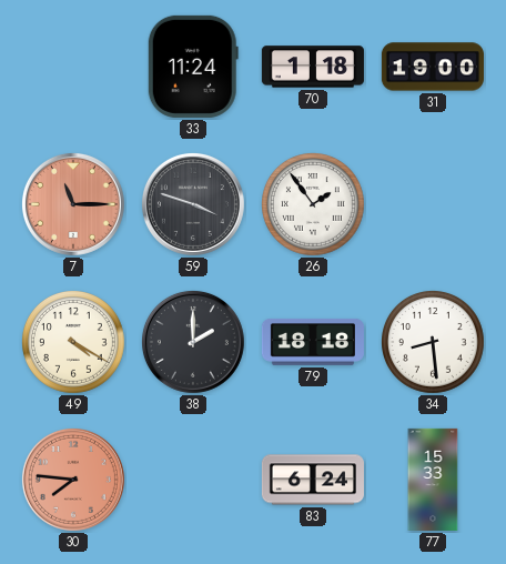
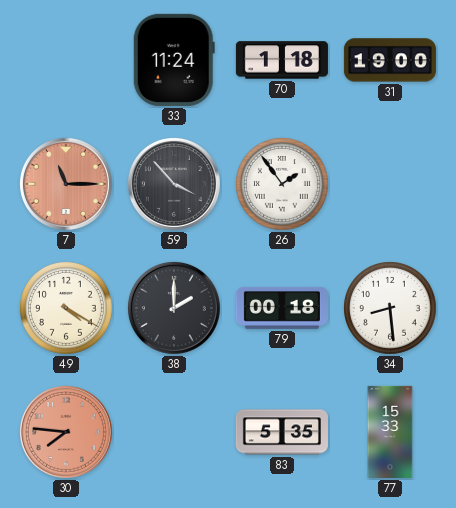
59: 3:48 -> 3:53
79: 18:18 -> 00:18
83: 6:24 -> 5:35
